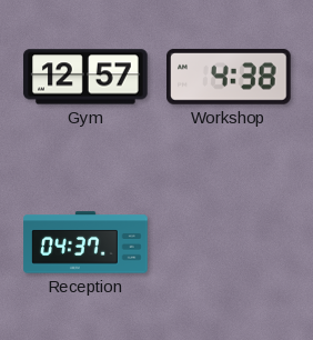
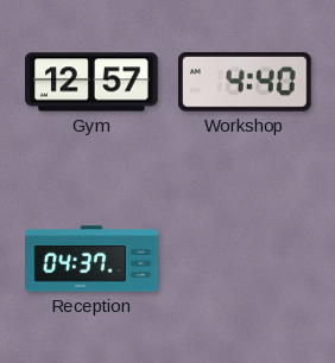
Workshop: 4:38 -> 4:40
